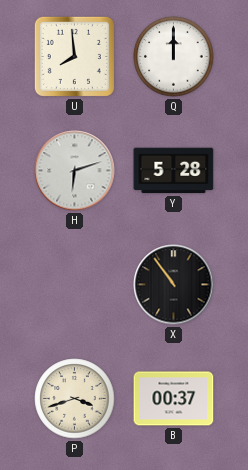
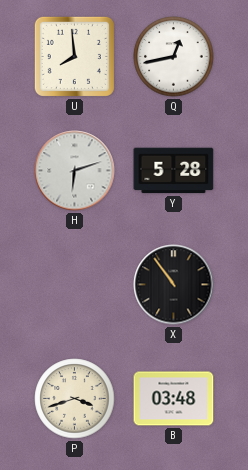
Q: 12:00 -> 12:43
B: 00:37 -> 03:48
